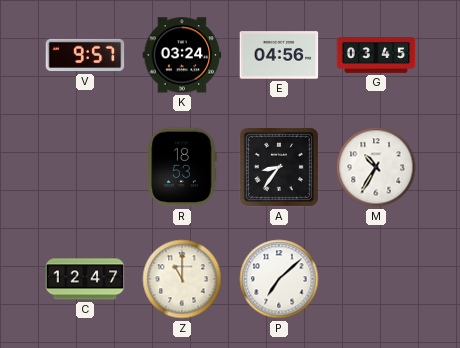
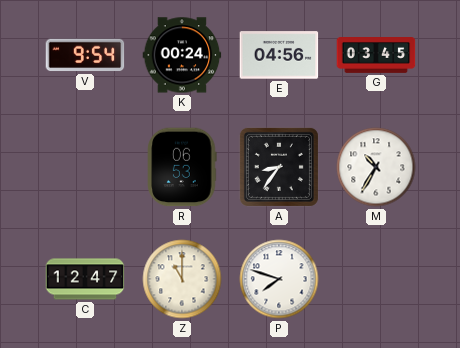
V: 9:57 -> 9:54
K: 03:24 -> 00:24
R: 18:53 -> 06:53
P: 7:08 -> 7:48
